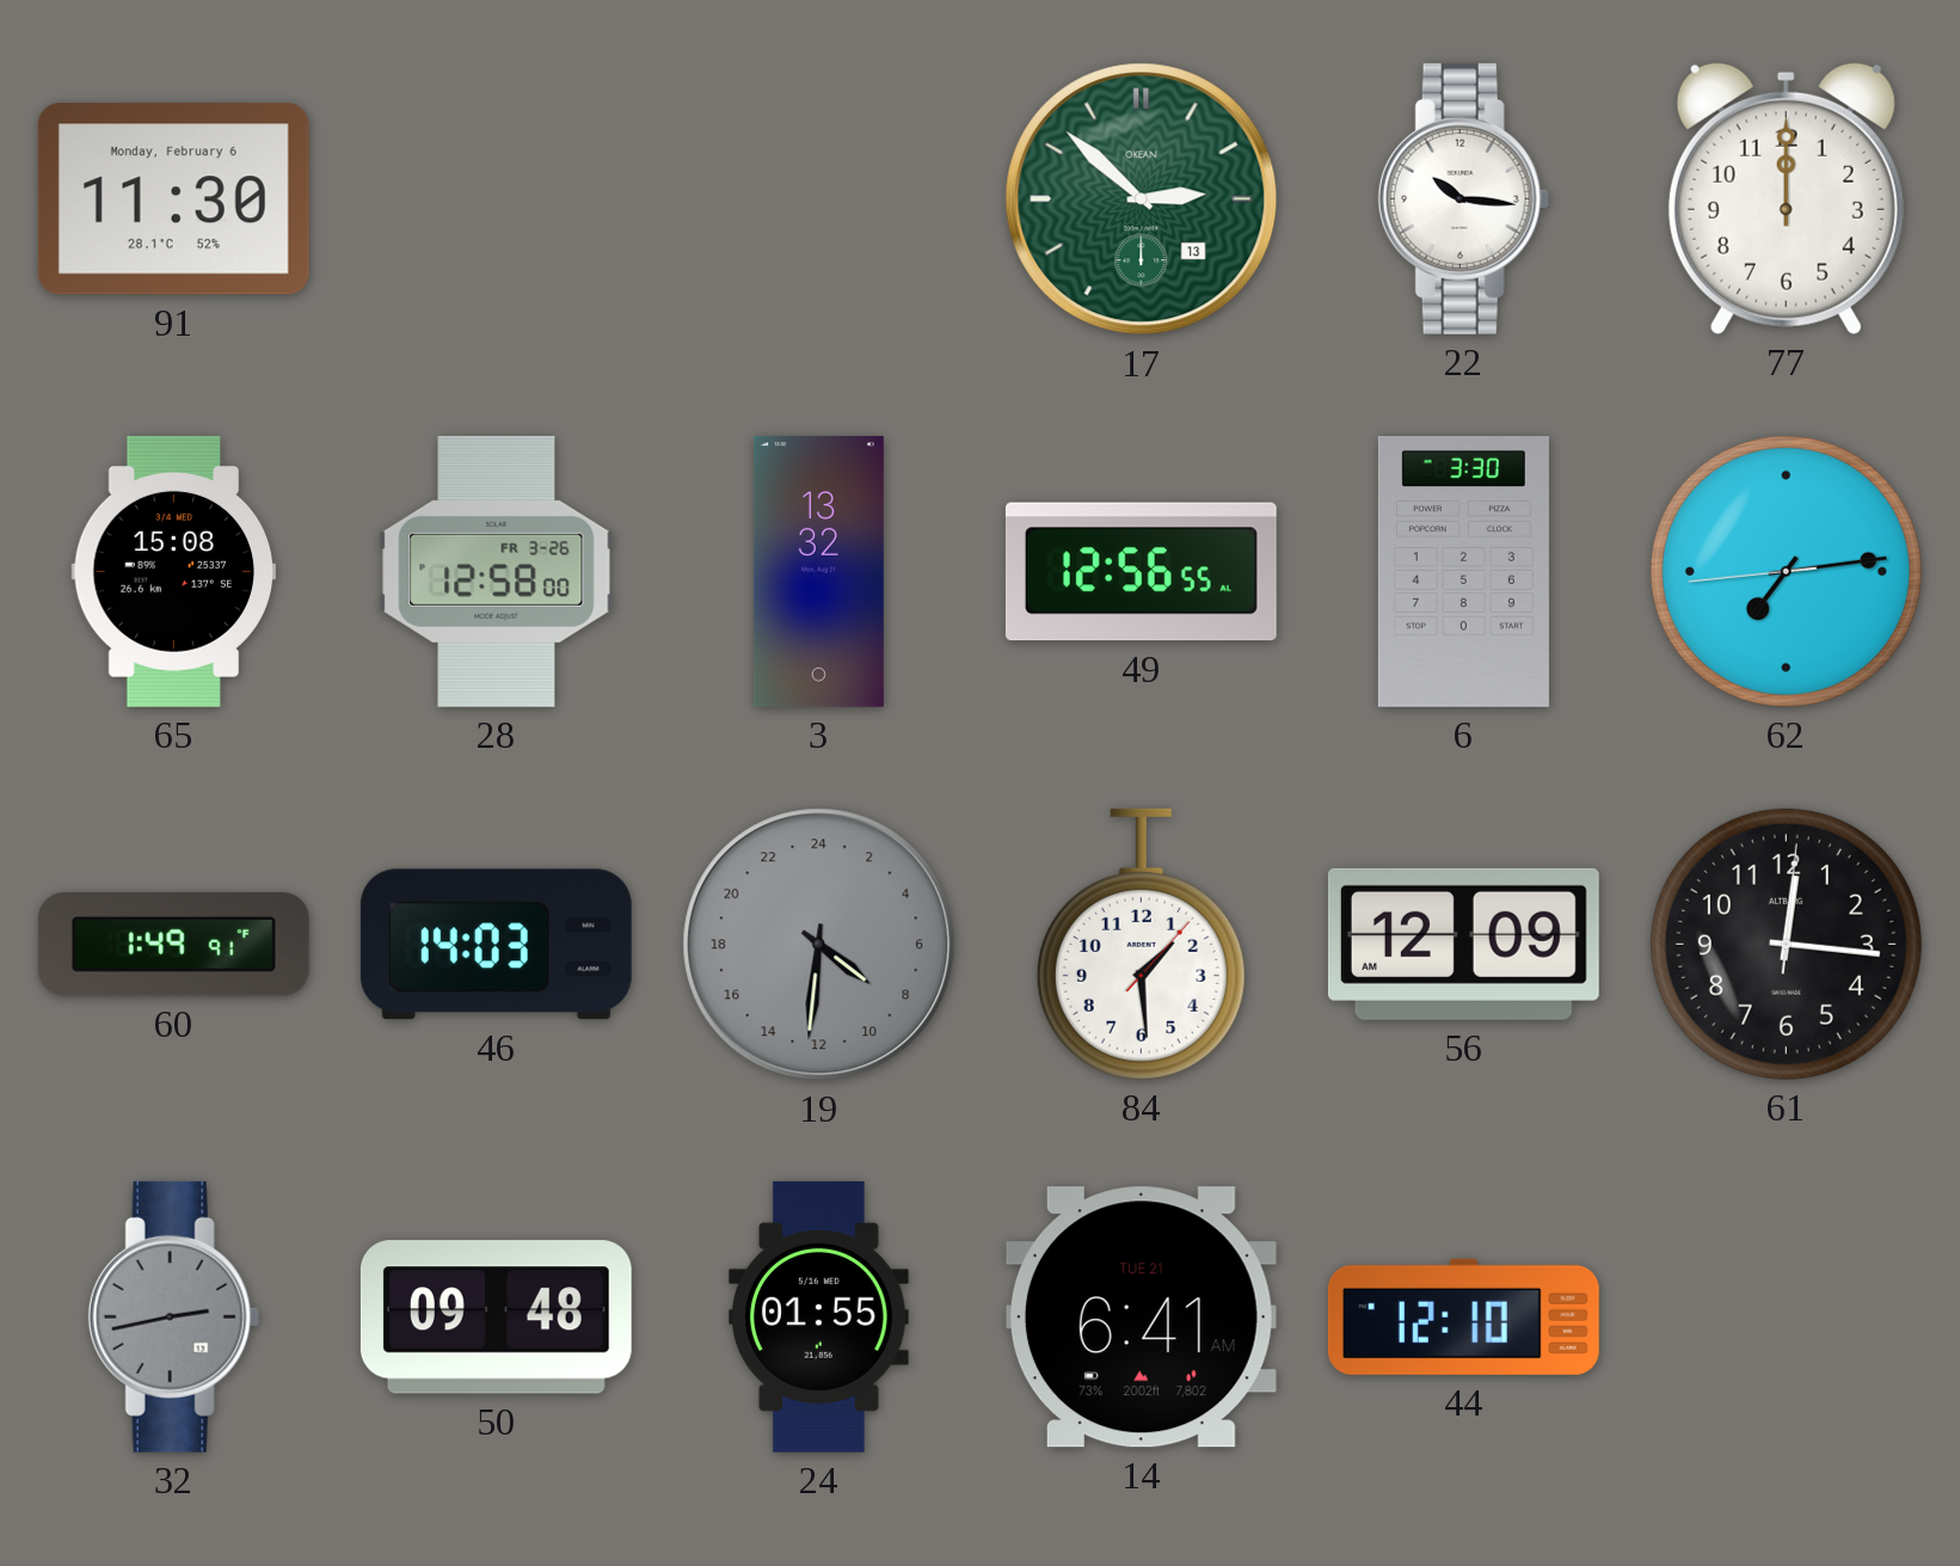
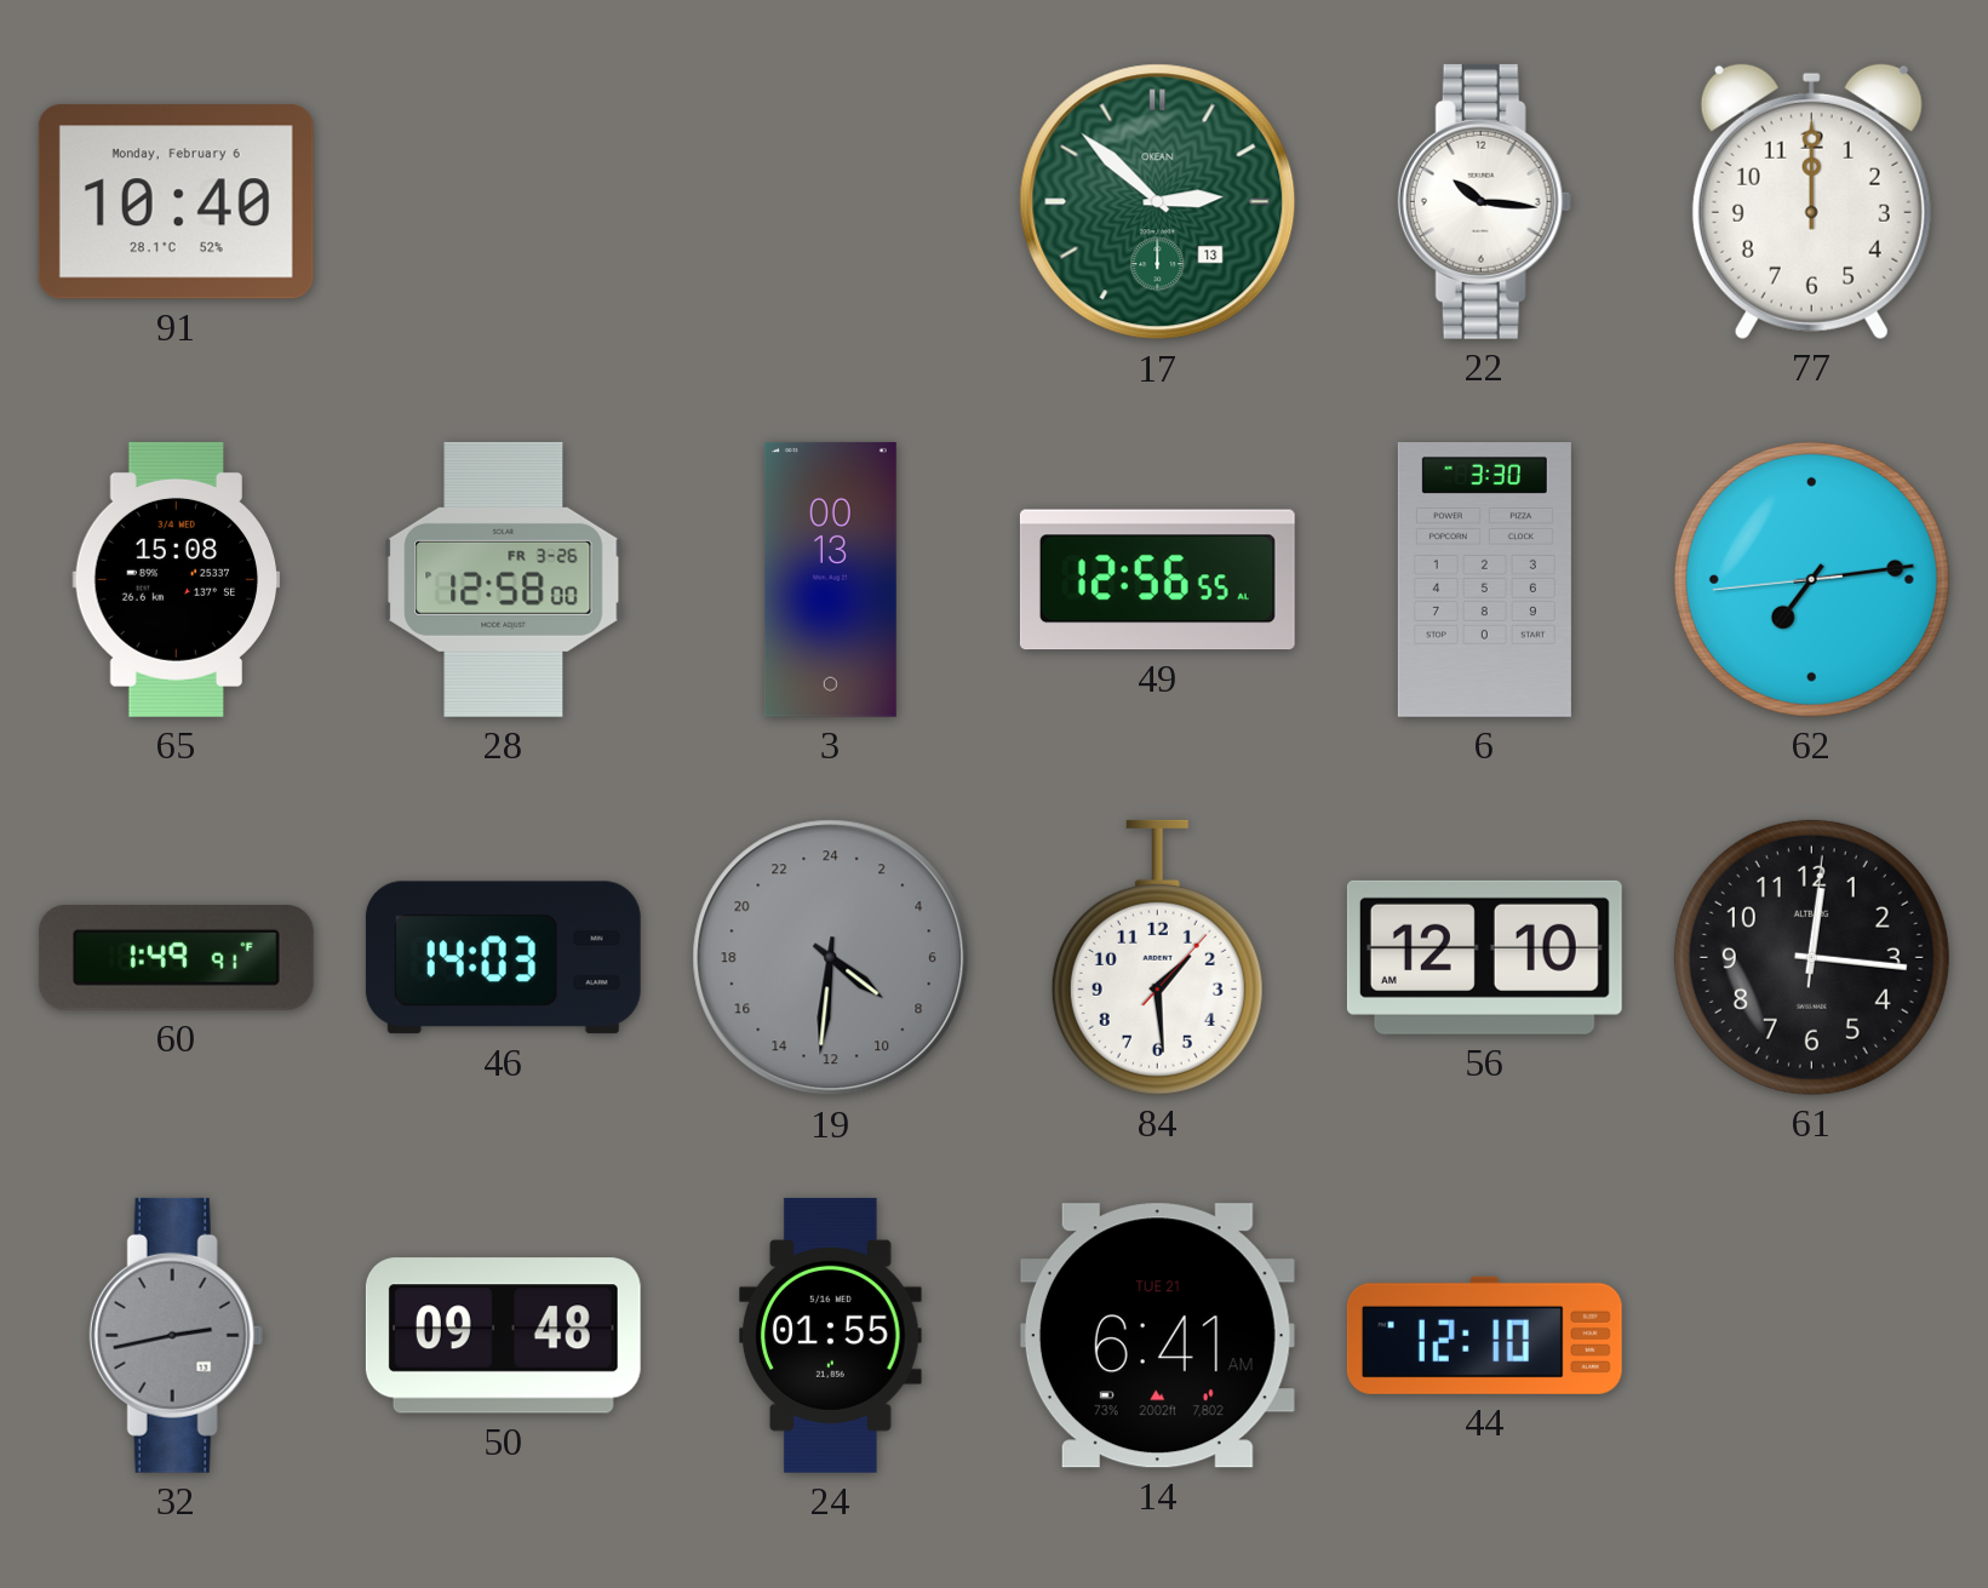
91: 11:30 -> 10:40
3: 13:32 -> 00:13
56: 12:09 -> 12:10
